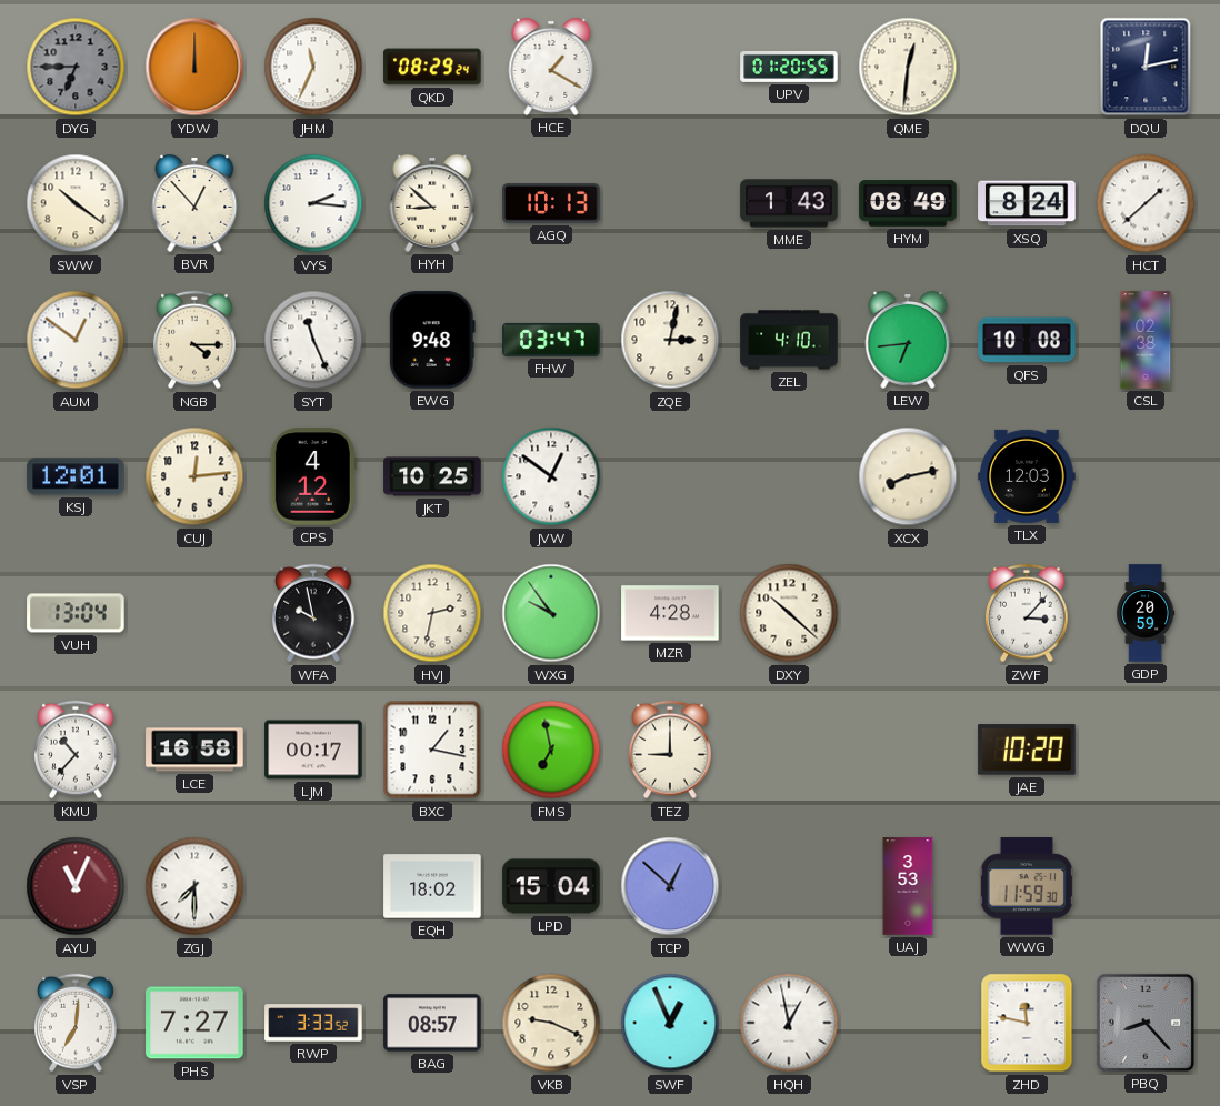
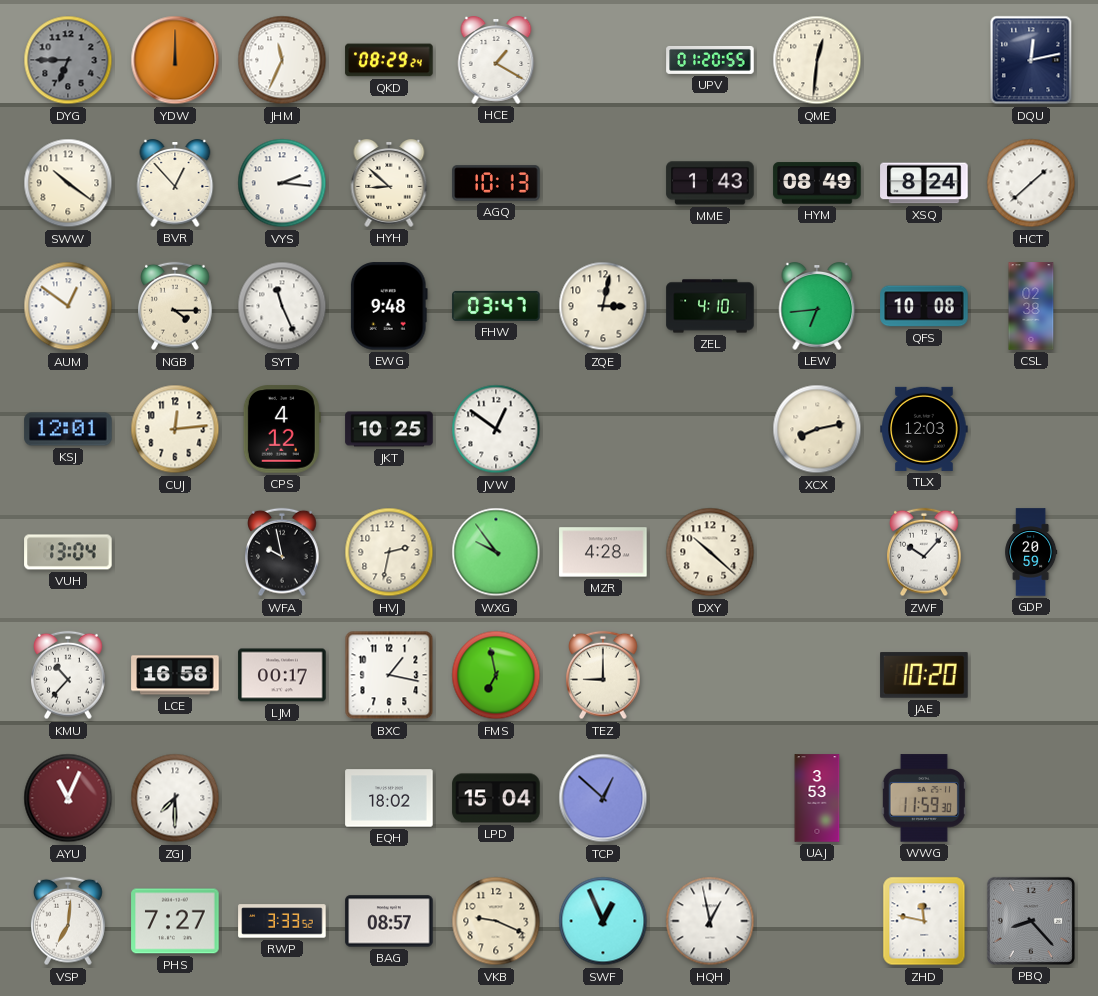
ZWF: 3:07 -> 10:07
